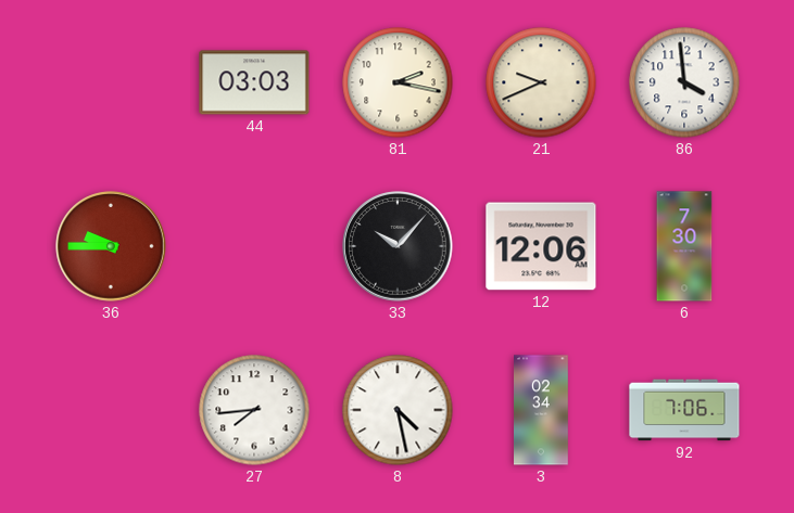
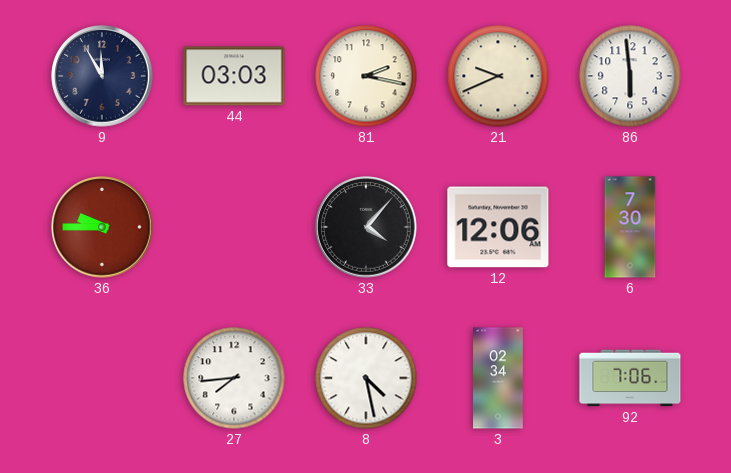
9: none -> 11:55
86: 3:59 -> 5:59
33: 10:07 -> 4:07
